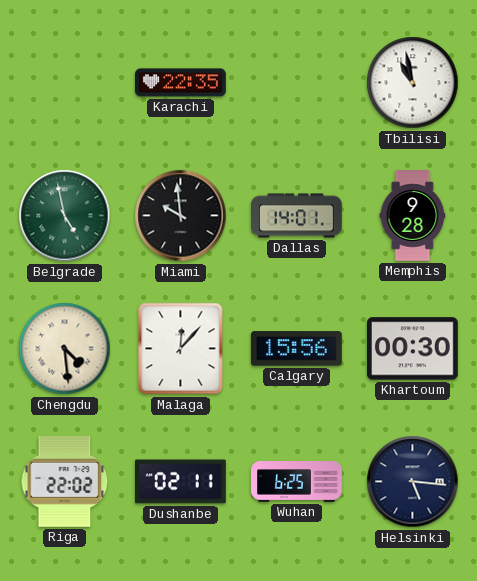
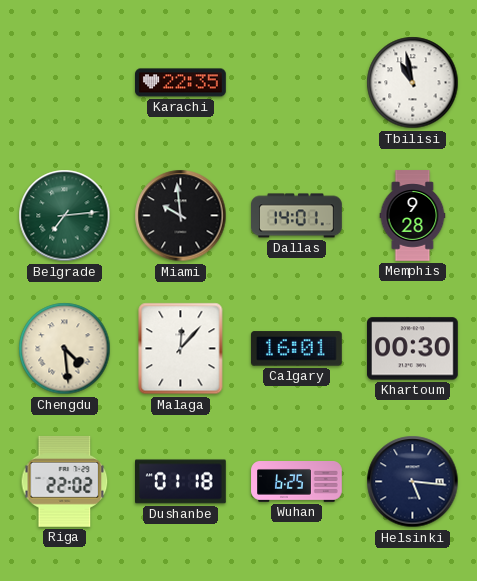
Belgrade: 4:58 -> 7:14
Calgary: 15:56 -> 16:01
Dushanbe: 02:11 -> 01:18
